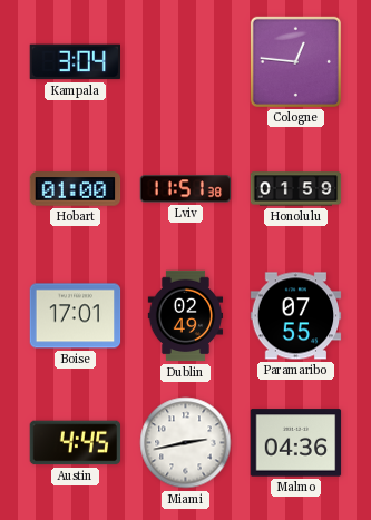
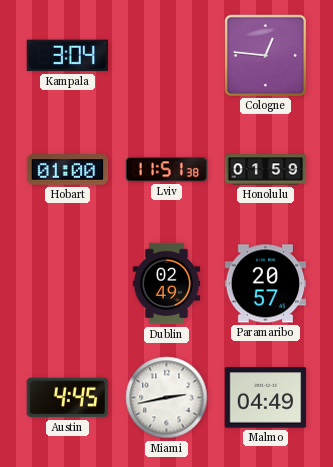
Boise: 17:01 -> none
Paramaribo: 07:55 -> 20:57
Malmo: 04:36 -> 04:49
